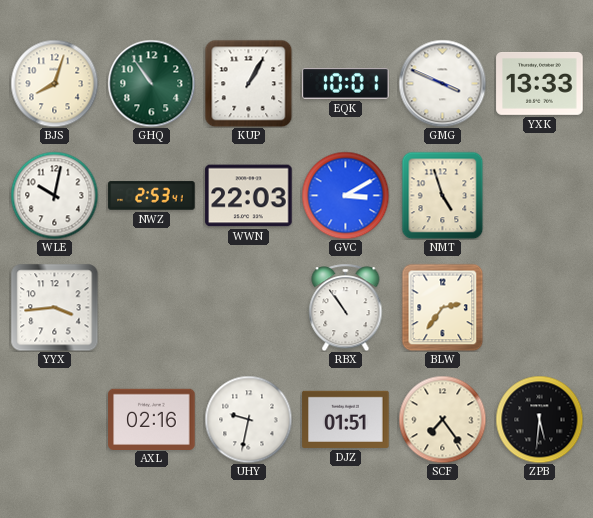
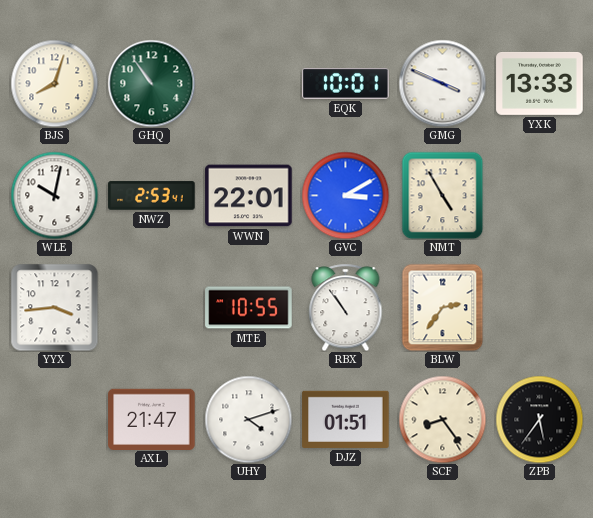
KUP: 1:05 -> none
WWN: 22:03 -> 22:01
NMT: 4:57 -> 4:55
MTE: none -> 10:55
AXL: 02:16 -> 21:47
UHY: 9:32 -> 4:12
SCF: 7:24 -> 8:24
ZPB: 5:31 -> 5:36
